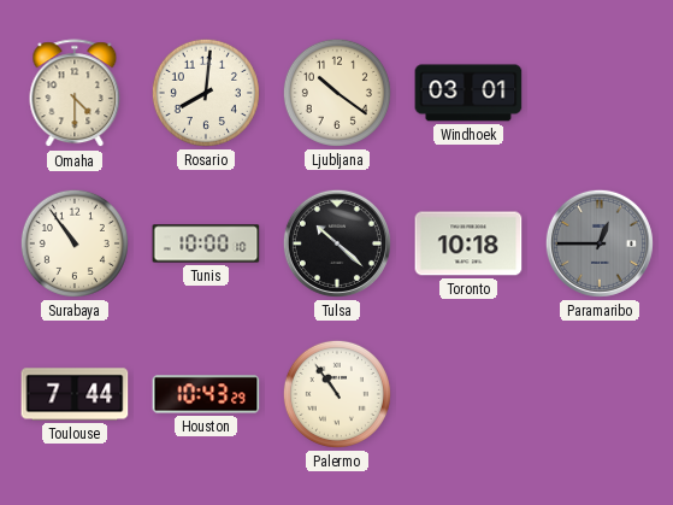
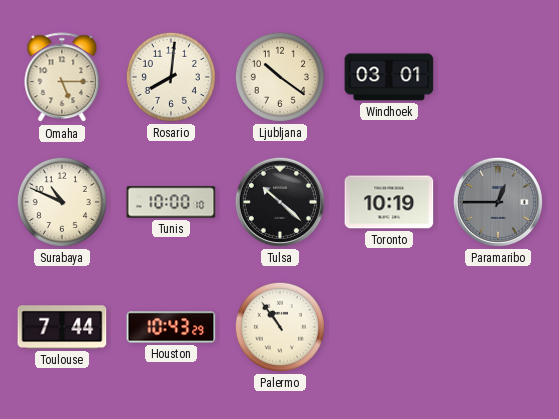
Omaha: 4:30 -> 5:15
Surabaya: 10:54 -> 10:49
Toronto: 10:18 -> 10:19
